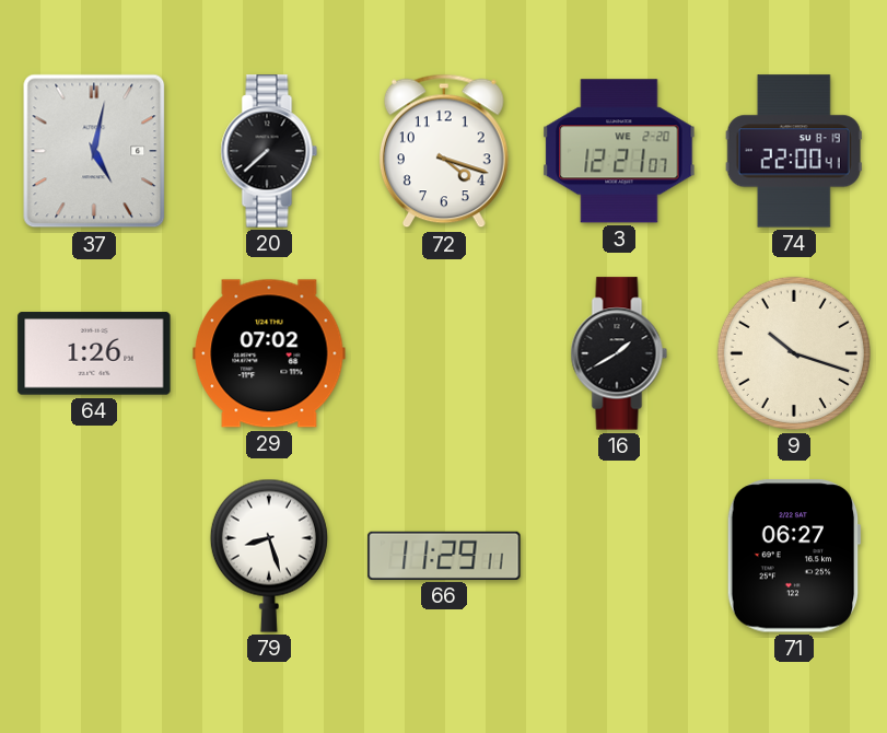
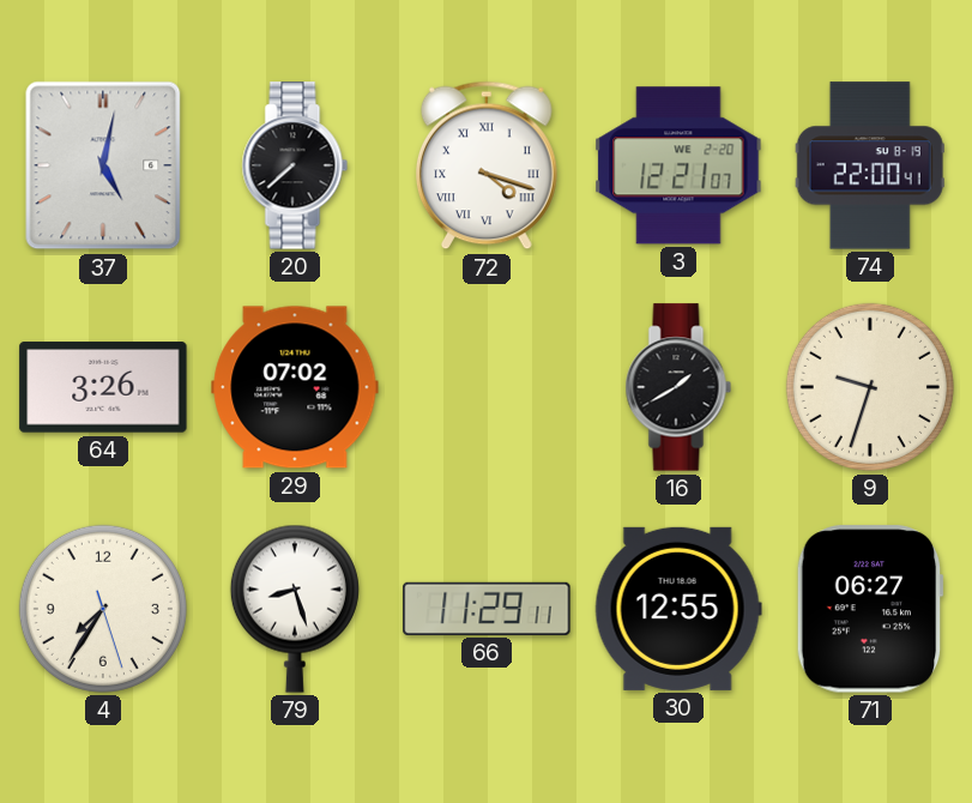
72 numerals: Arabic -> Roman
64: 1:26 -> 3:26
9: 10:18 -> 9:33
4: none -> 7:35
30: none -> 12:55
